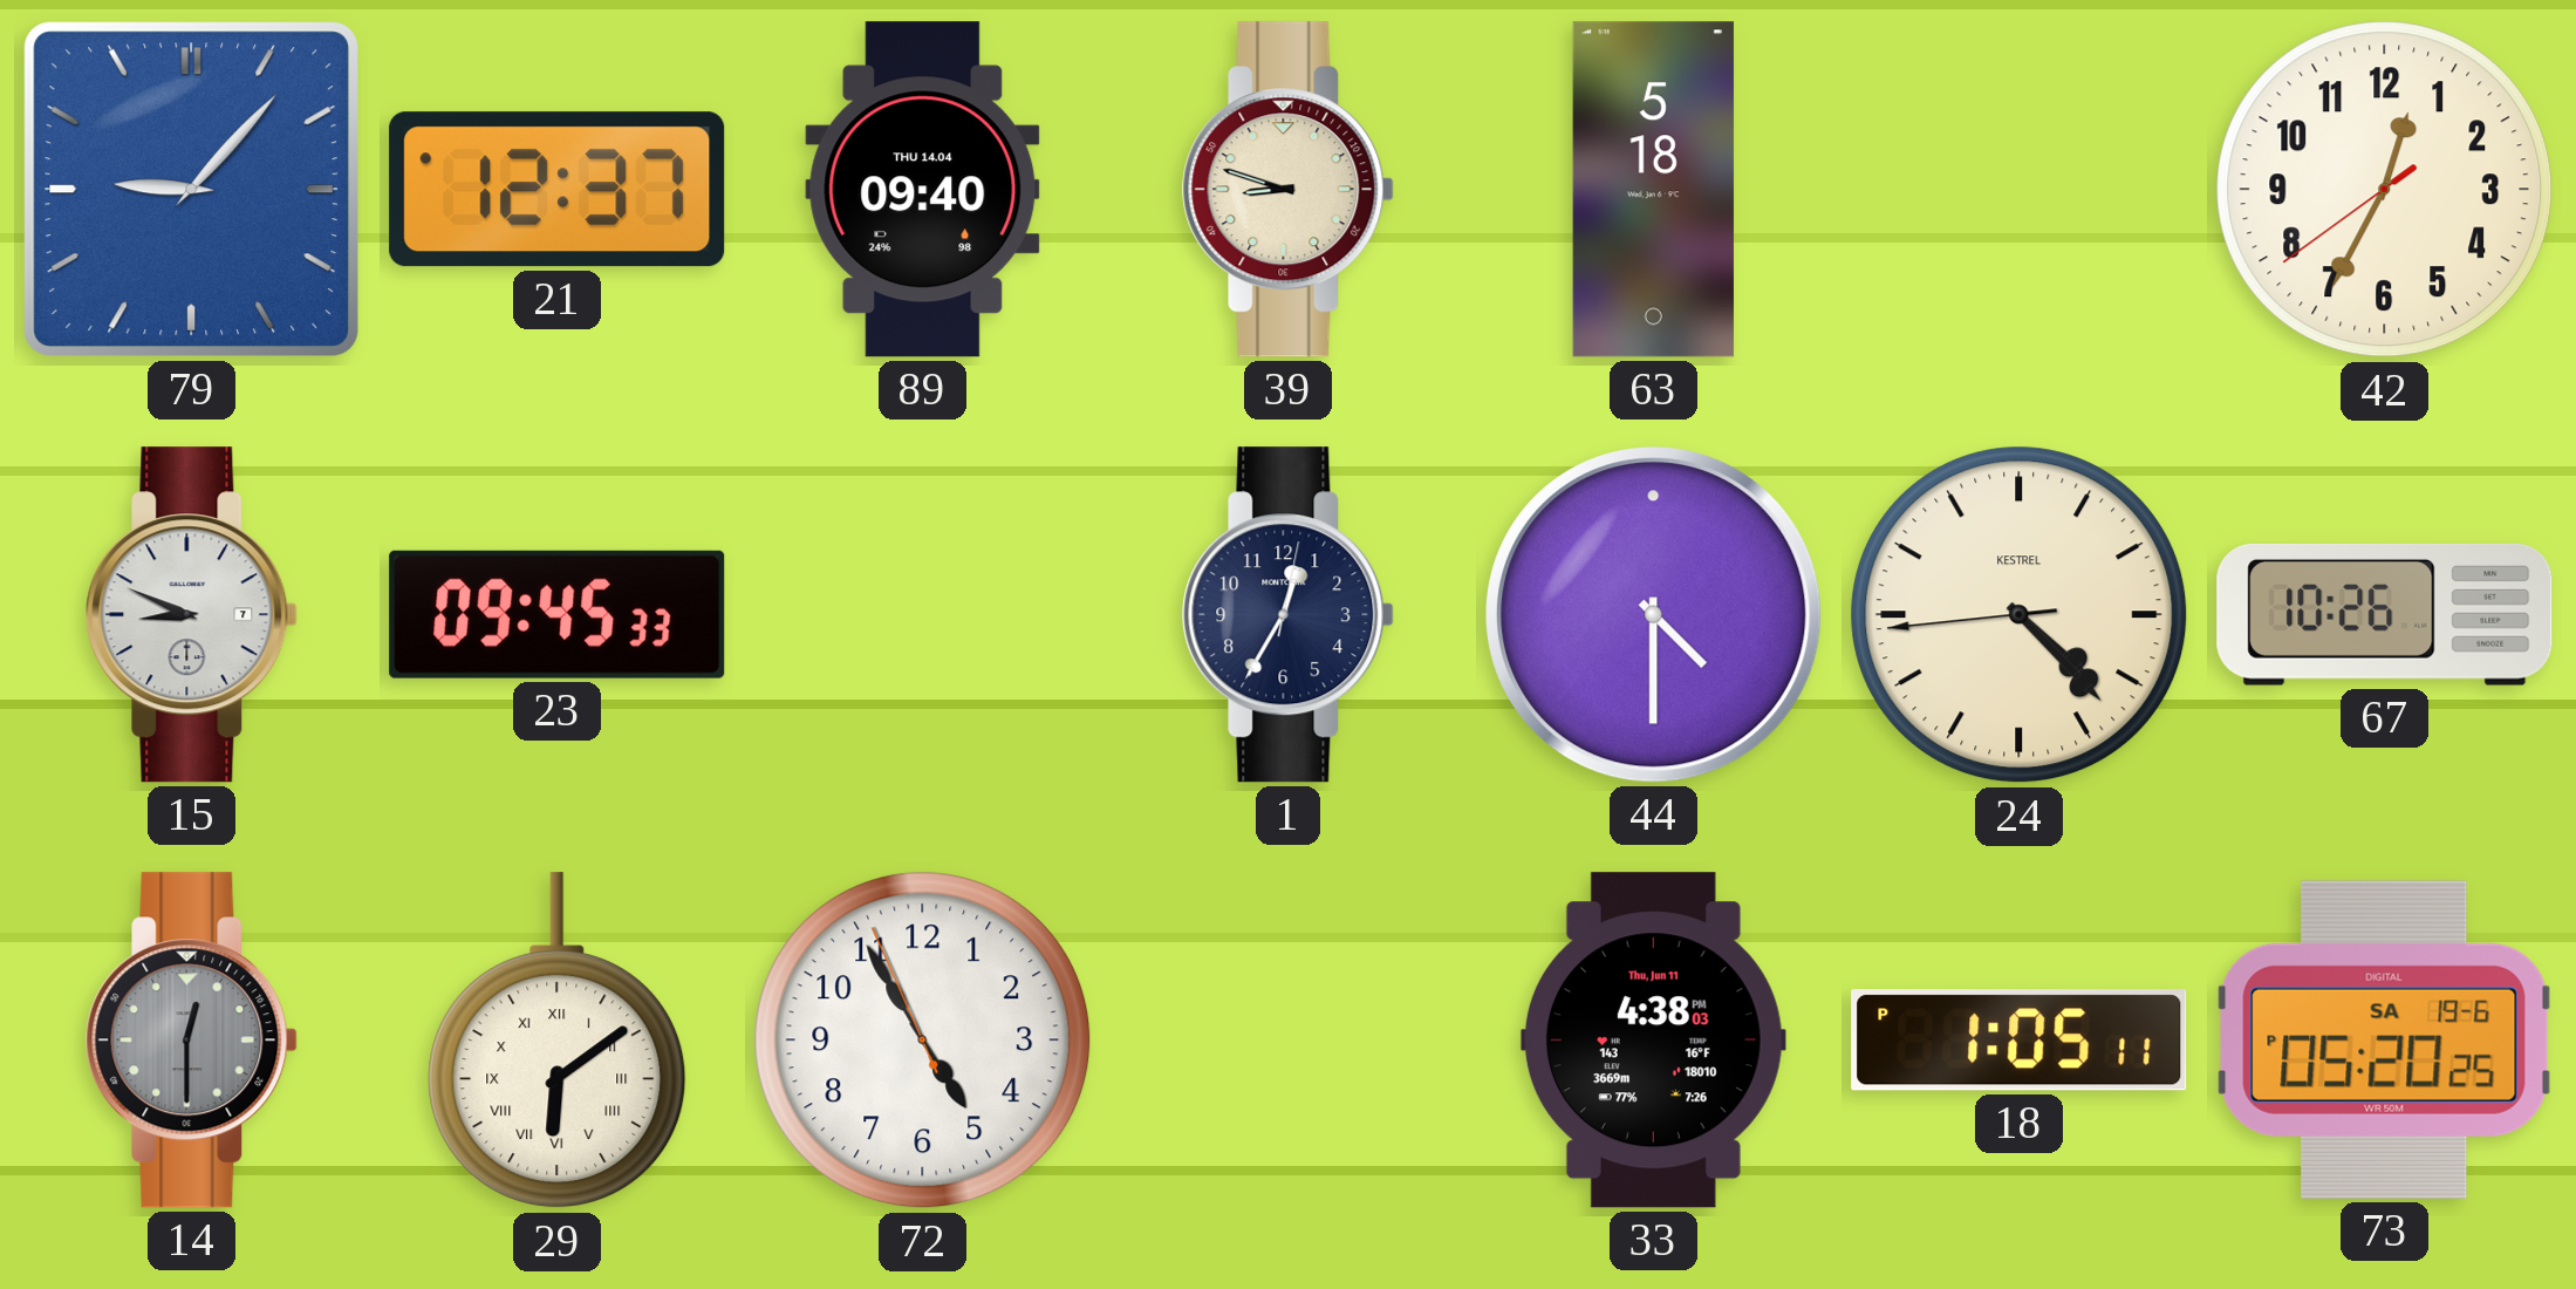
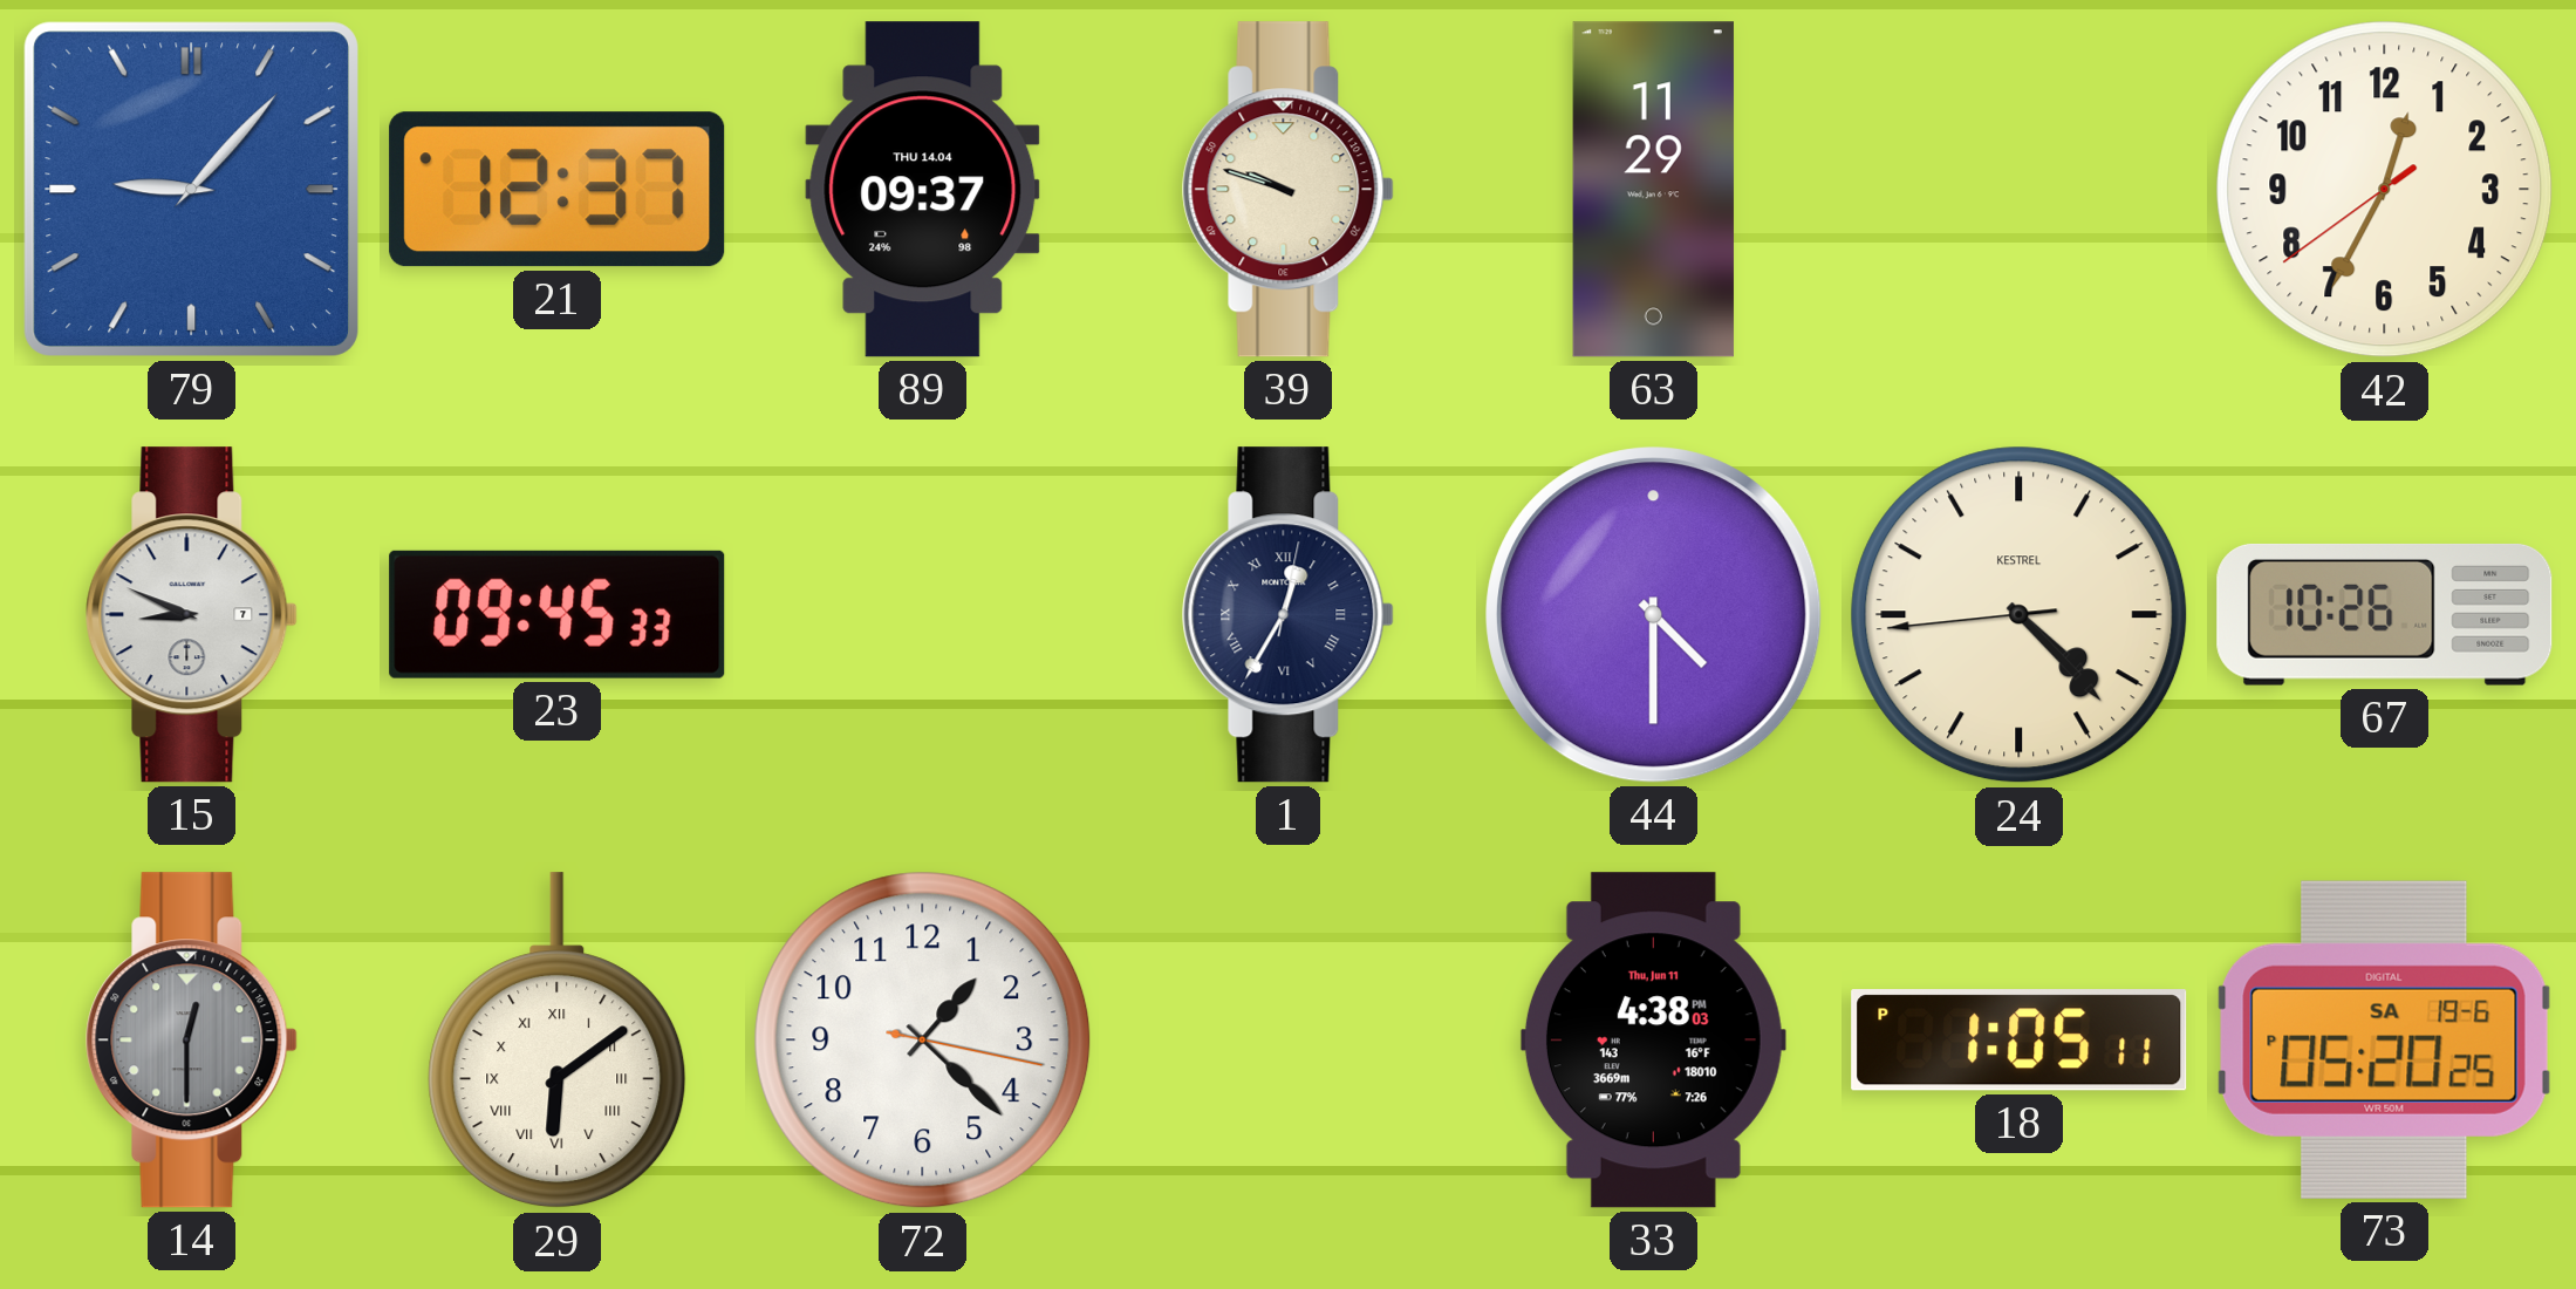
89: 09:40 -> 09:37
39: 8:48 -> 9:48
63: 5:18 -> 11:29
1 numerals: Arabic -> Roman
72: 4:54 -> 1:22
